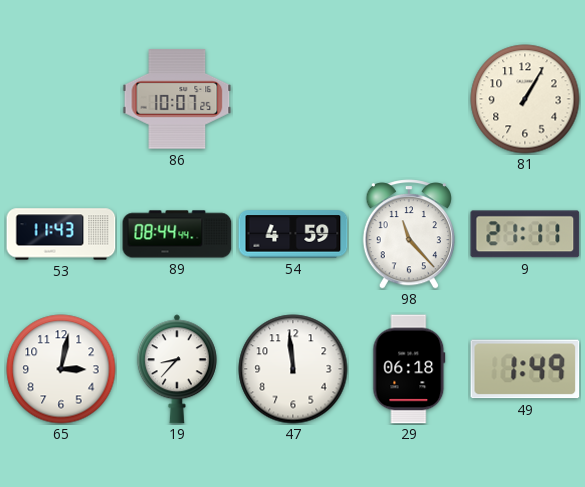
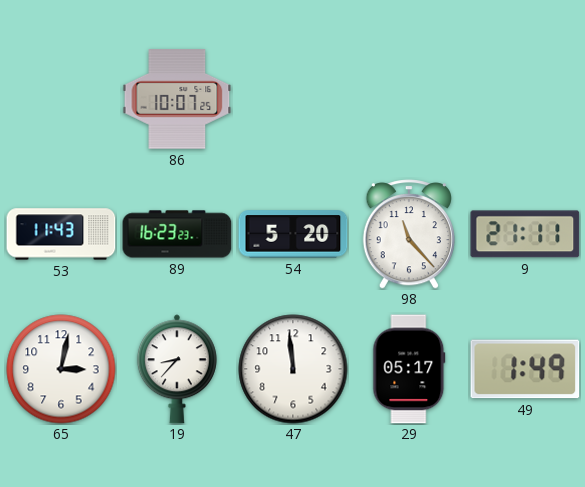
81: 1:05 -> none
89: 08:44 -> 16:23
54: 4:59 -> 5:20
29: 06:18 -> 05:17
